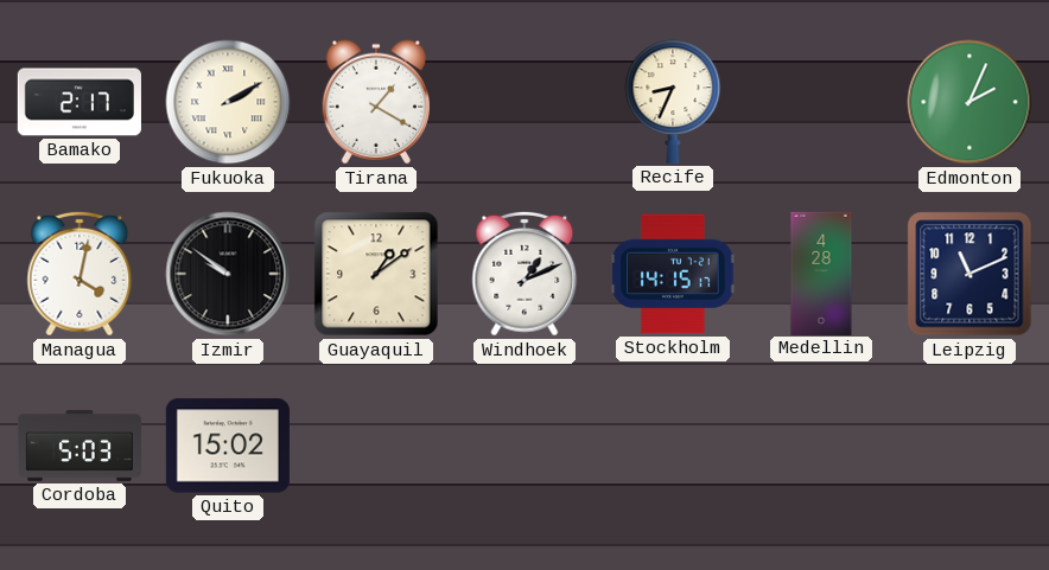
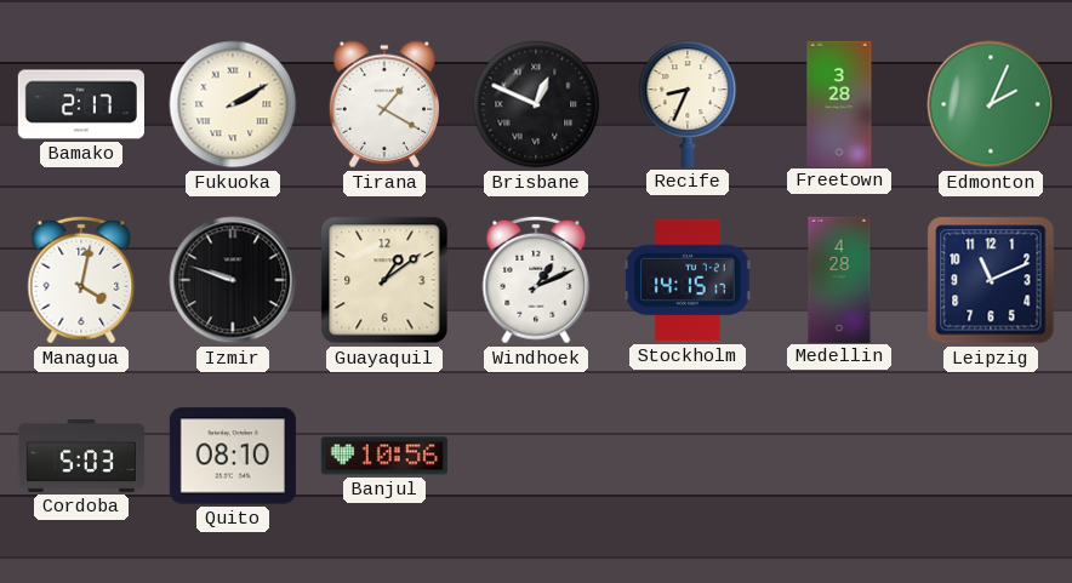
Brisbane: none -> 12:49
Freetown: none -> 3:28
Izmir: 9:51 -> 9:48
Quito: 15:02 -> 08:10
Banjul: none -> 10:56
